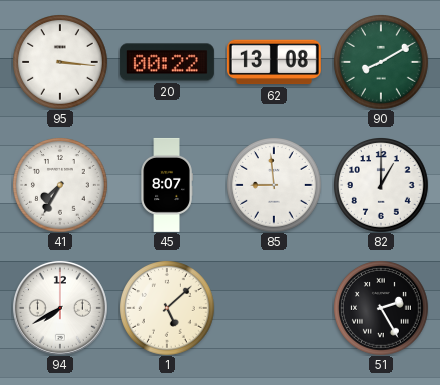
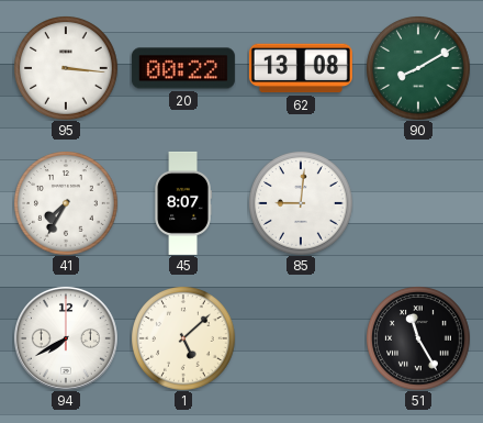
85: 8:59 -> 9:01
82: 1:00 -> none
51: 2:25 -> 11:25
